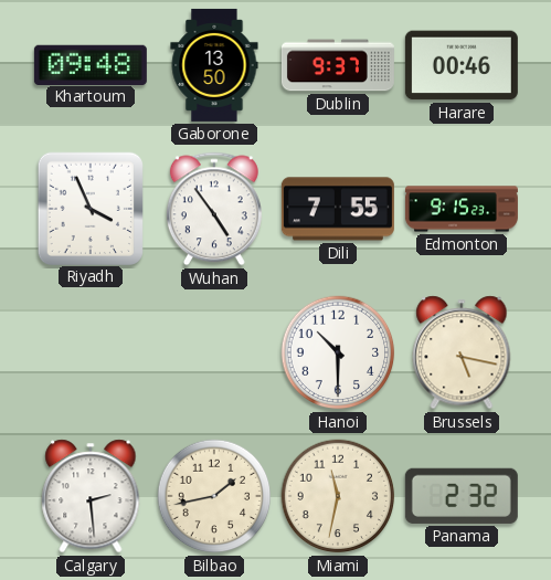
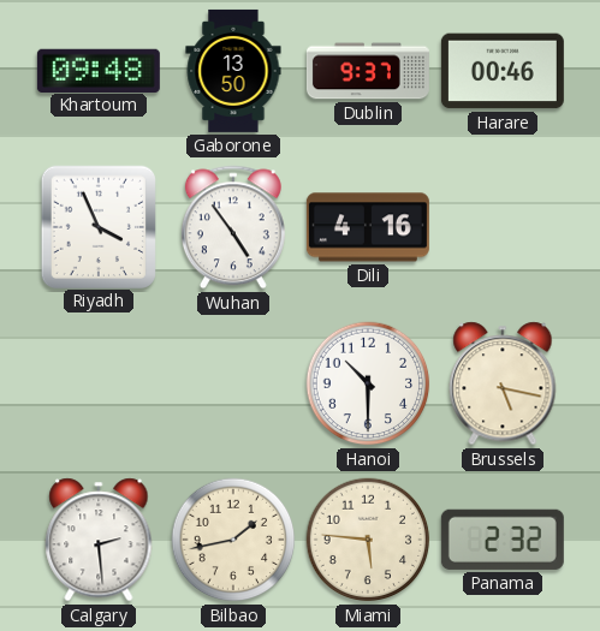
Dili: 7:55 -> 4:16
Edmonton: 9:15 -> none
Miami: 11:32 -> 5:46
